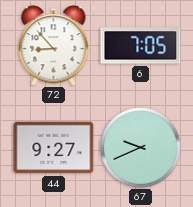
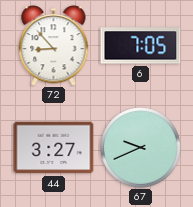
44: 9:27 -> 3:27
